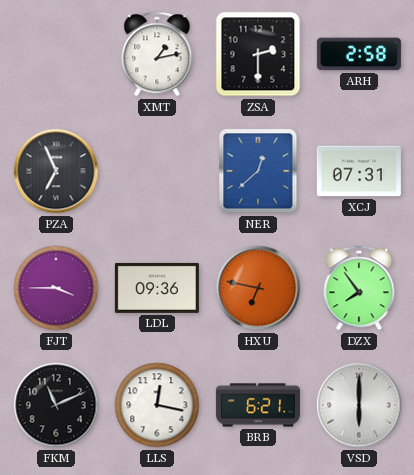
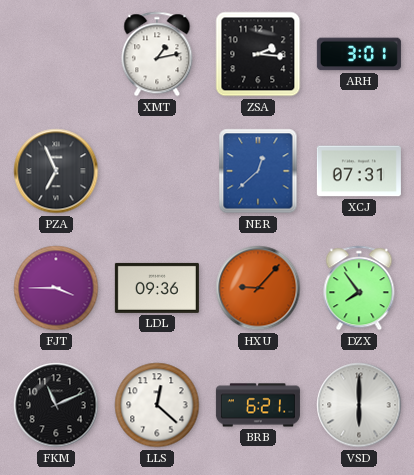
ZSA: 2:30 -> 2:16
ARH: 2:58 -> 3:01
HXU: 6:47 -> 9:07
LLS: 12:17 -> 12:22
